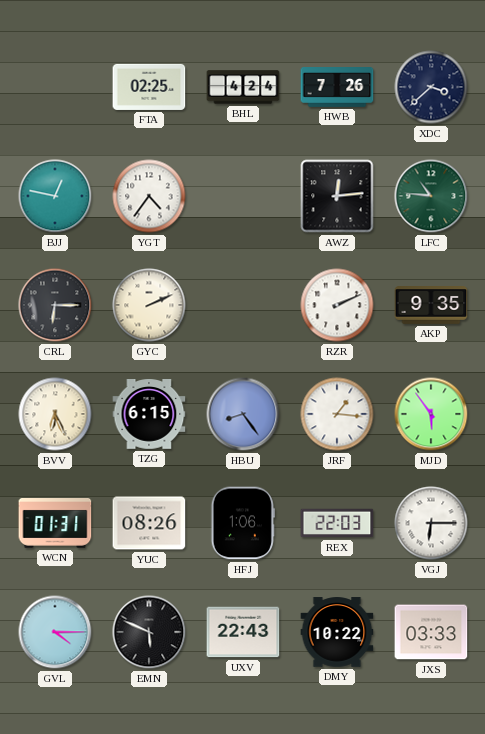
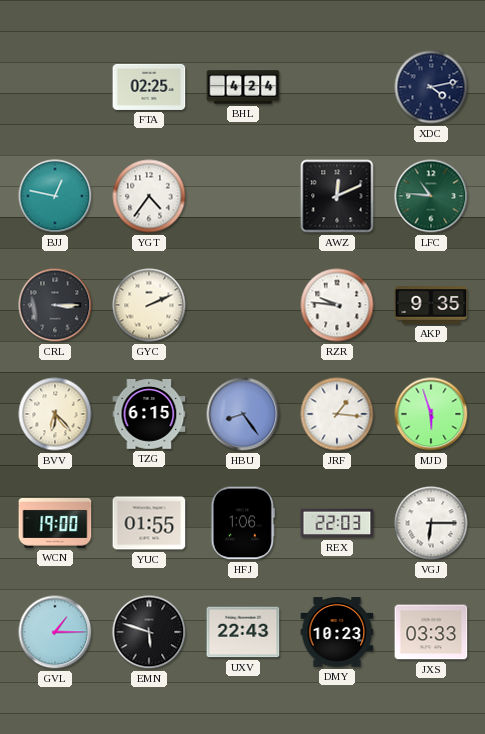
HWB: 7:26 -> none
XDC: 3:38 -> 4:13
AWZ: 12:14 -> 12:11
CRL: 6:15 -> 3:15
RZR: 2:11 -> 9:46
BVV: 6:26 -> 6:23
MJD: 5:54 -> 5:57
WCN: 01:31 -> 19:00
YUC: 08:26 -> 01:55
GVL: 4:15 -> 1:15
EMN: 5:49 -> 5:48
DMY: 10:22 -> 10:23
